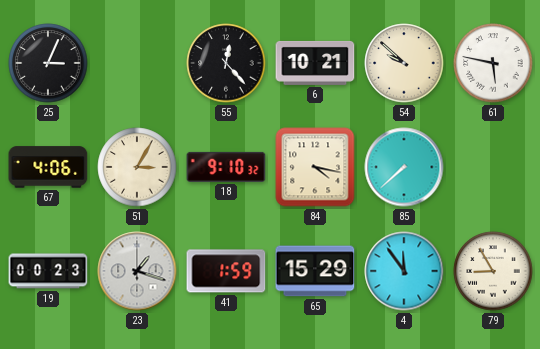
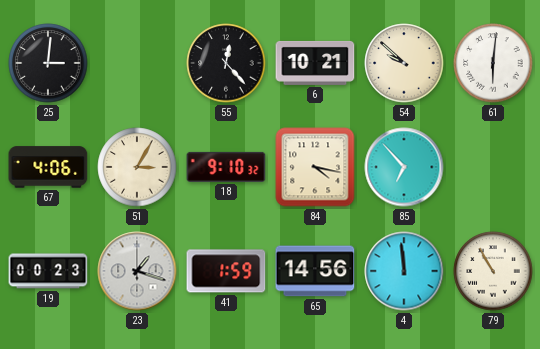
25: 3:04 -> 3:01
61: 5:47 -> 6:01
85: 7:38 -> 6:53
65: 15:29 -> 14:56
4: 11:54 -> 11:59
79: 8:55 -> 10:55
